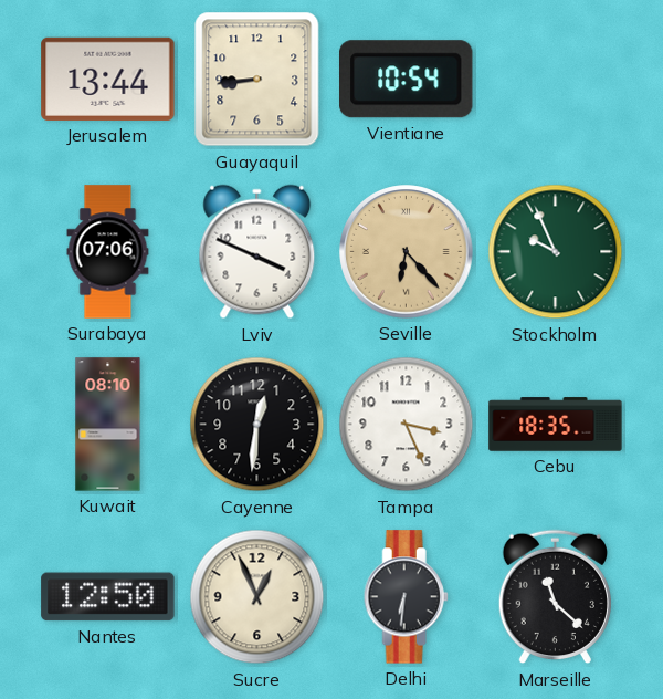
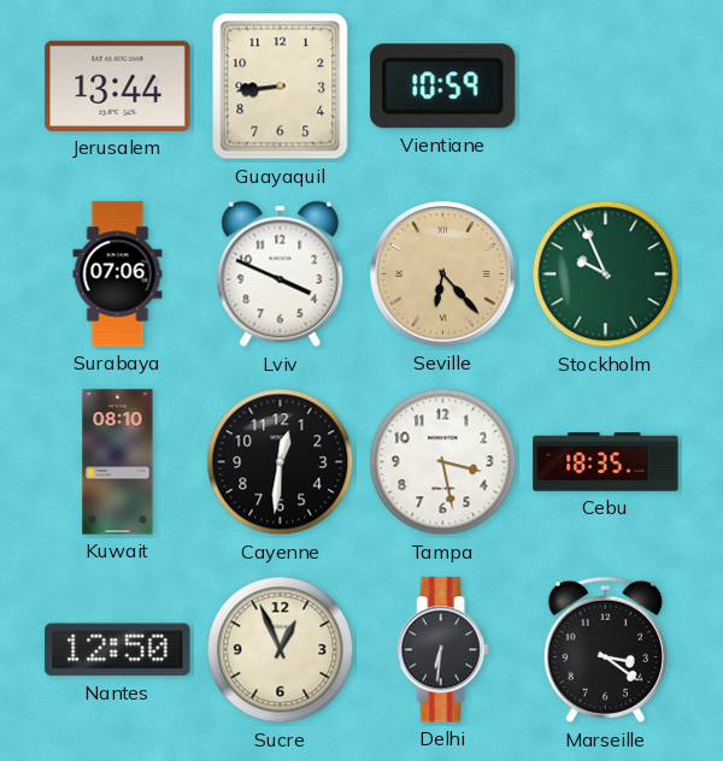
Vientiane: 10:54 -> 10:59
Tampa: 3:26 -> 3:28
Marseille: 11:22 -> 3:21
